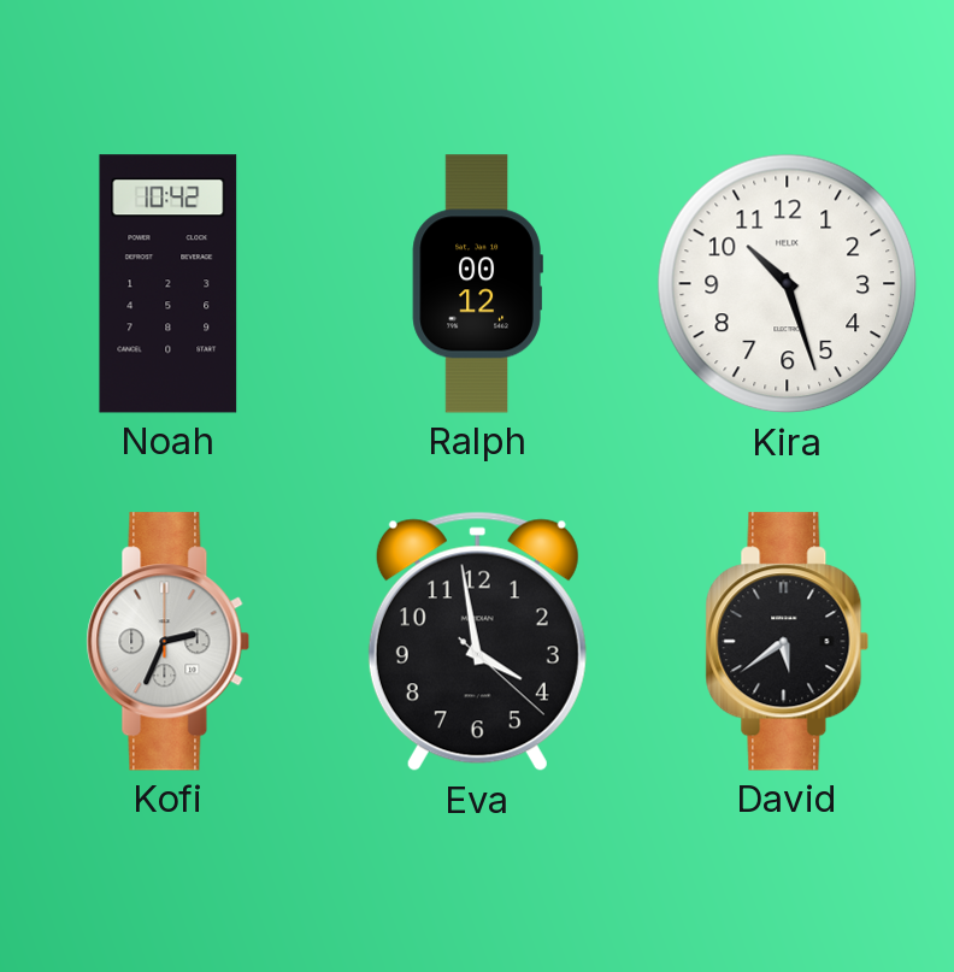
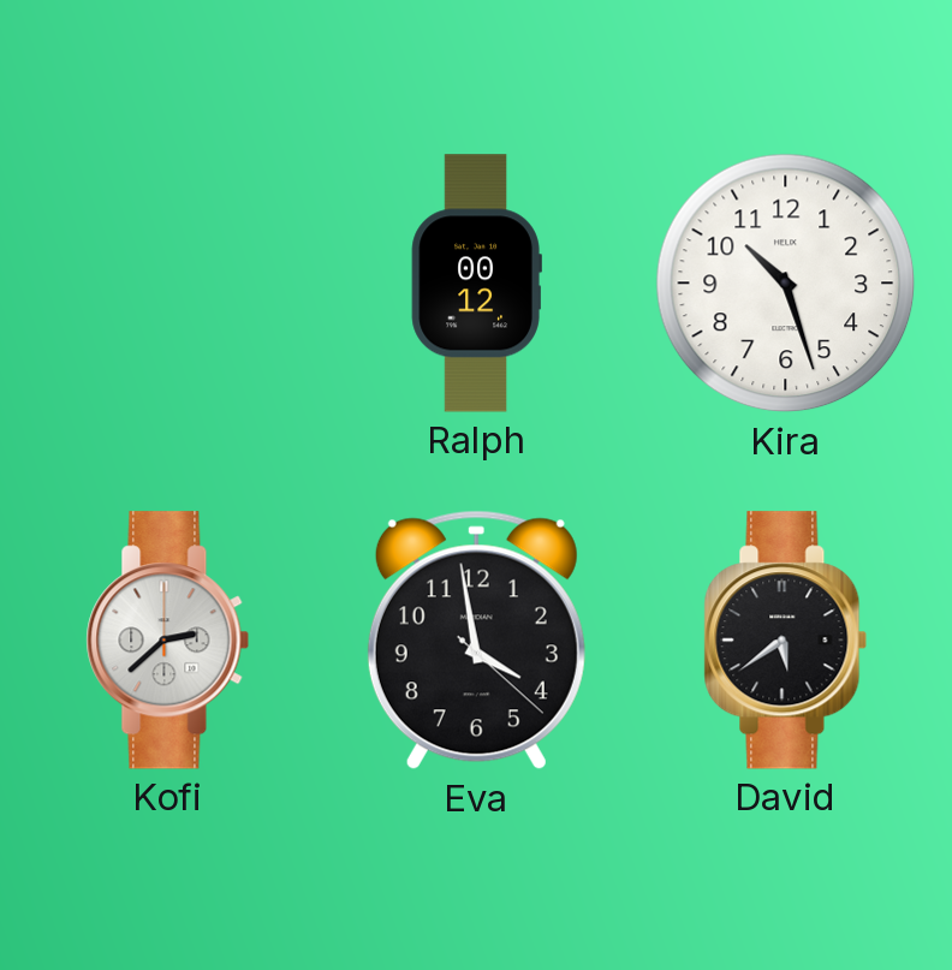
Noah: 10:42 -> none
Kofi: 2:34 -> 2:38
